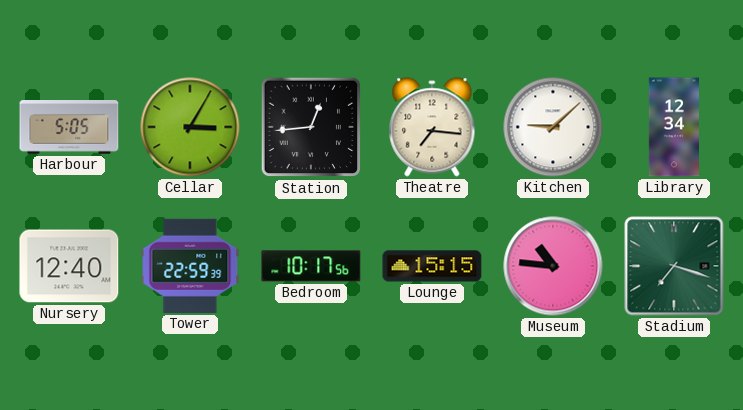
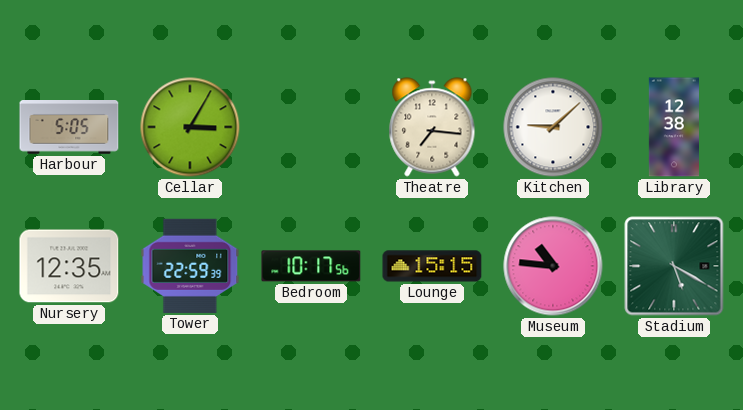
Station: 12:44 -> none
Library: 12:34 -> 12:38
Nursery: 12:40 -> 12:35
Stadium: 7:18 -> 5:20
